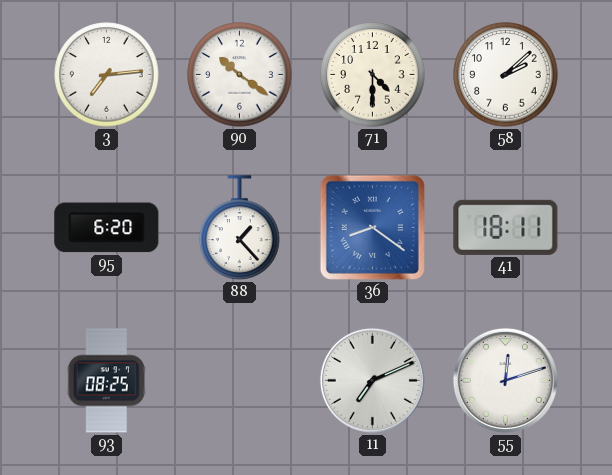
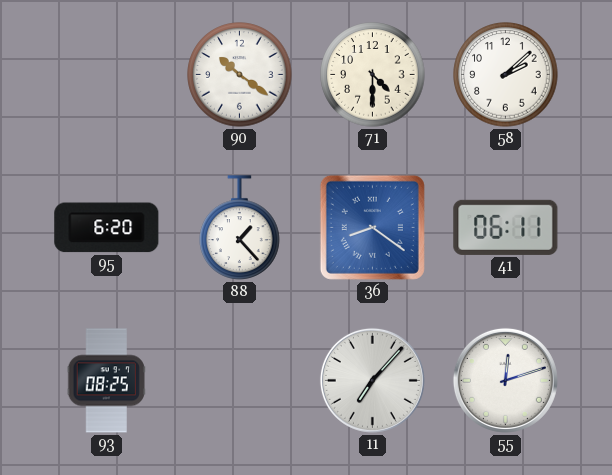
3: 7:14 -> none
41: 18:11 -> 06:11
11: 7:11 -> 7:07
